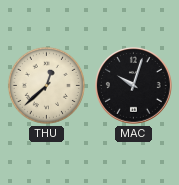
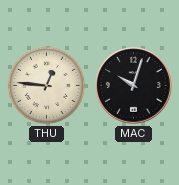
THU: 12:38 -> 12:46
